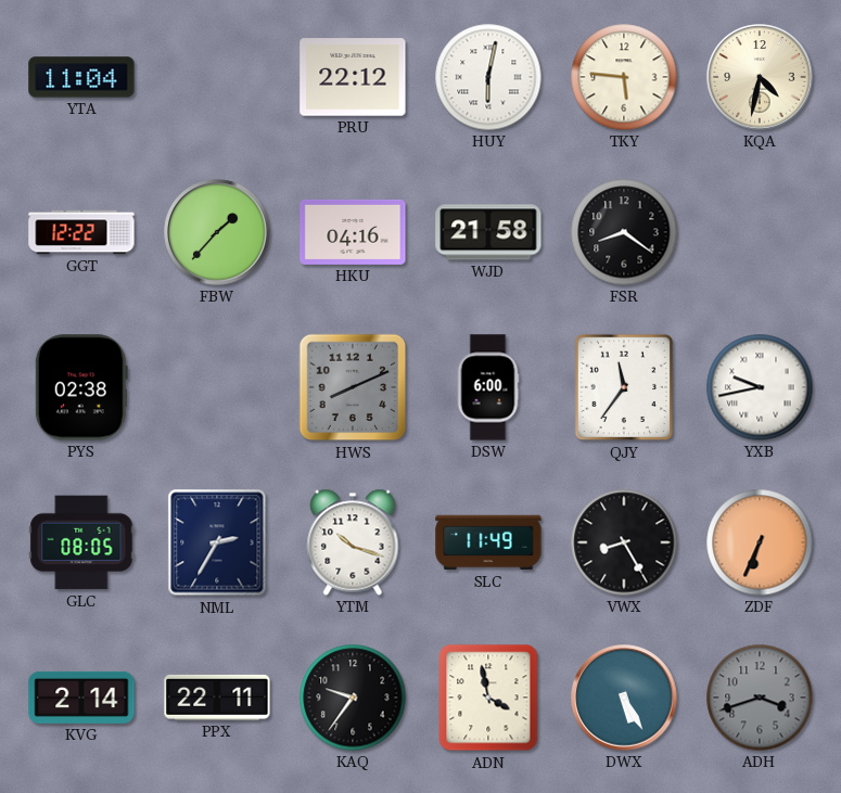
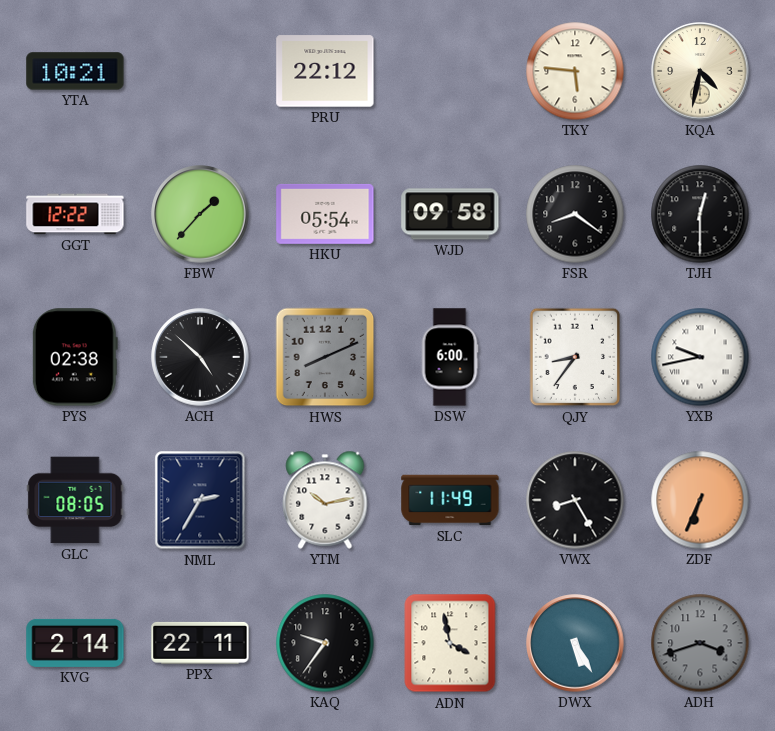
YTA: 11:04 -> 10:21
HUY: 6:02 -> none
HKU: 04:16 -> 05:54
WJD: 21:58 -> 09:58
TJH: none -> 12:30
ACH: none -> 4:52
QJY: 11:36 -> 8:36
YTM: 10:18 -> 10:13
